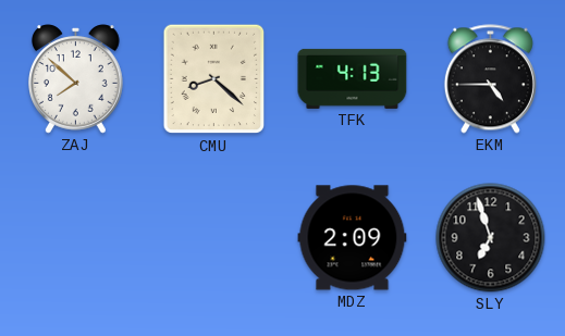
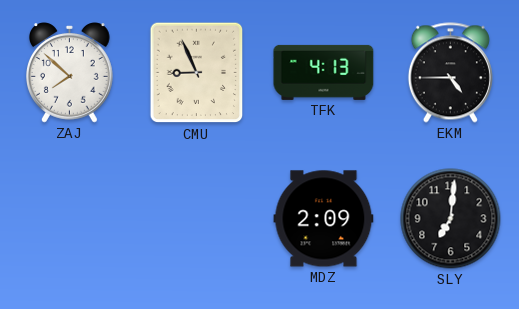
CMU: 8:22 -> 8:56
SLY: 6:57 -> 7:01
